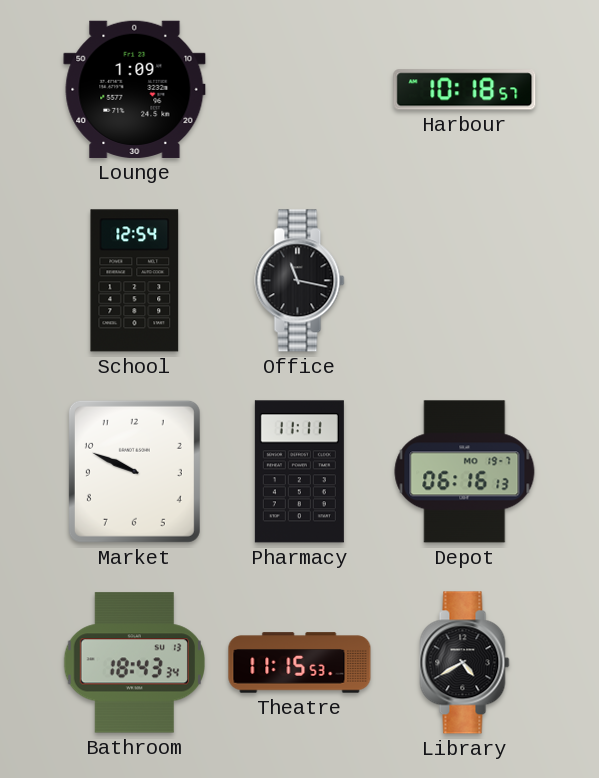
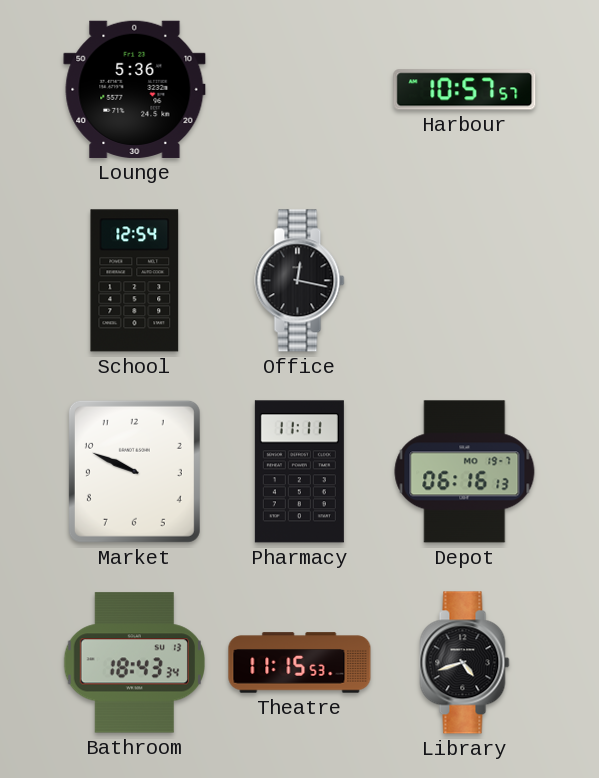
Lounge: 1:09 -> 5:36
Harbour: 10:18 -> 10:57
Office: 11:17 -> 12:17
Library: 4:40 -> 4:42
